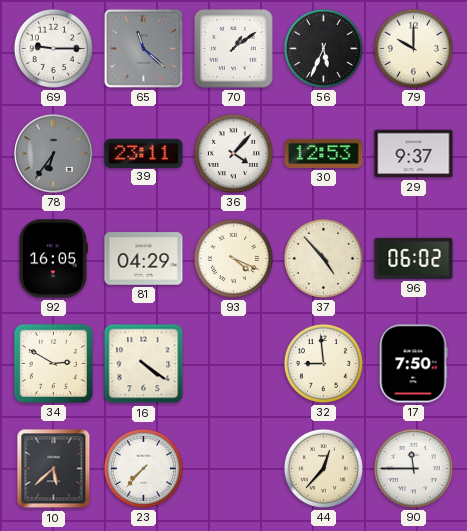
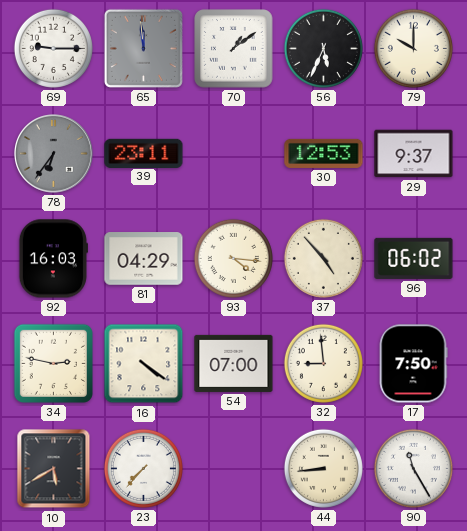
65: 11:22 -> 11:59
36: 4:07 -> none
92: 16:05 -> 16:03
93: 4:19 -> 4:16
34: 2:50 -> 2:47
54: none -> 07:00
10: 5:38 -> 5:40
44: 12:37 -> 8:44
90: 11:45 -> 11:25
